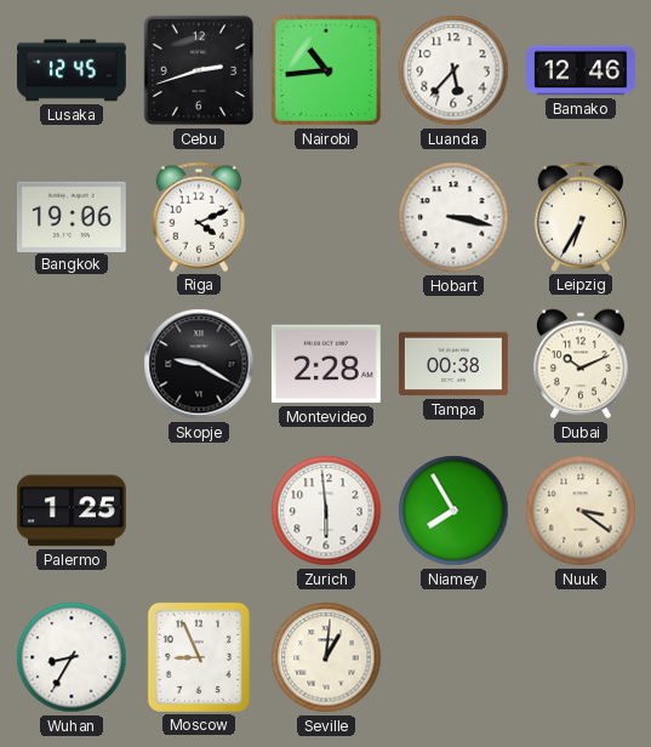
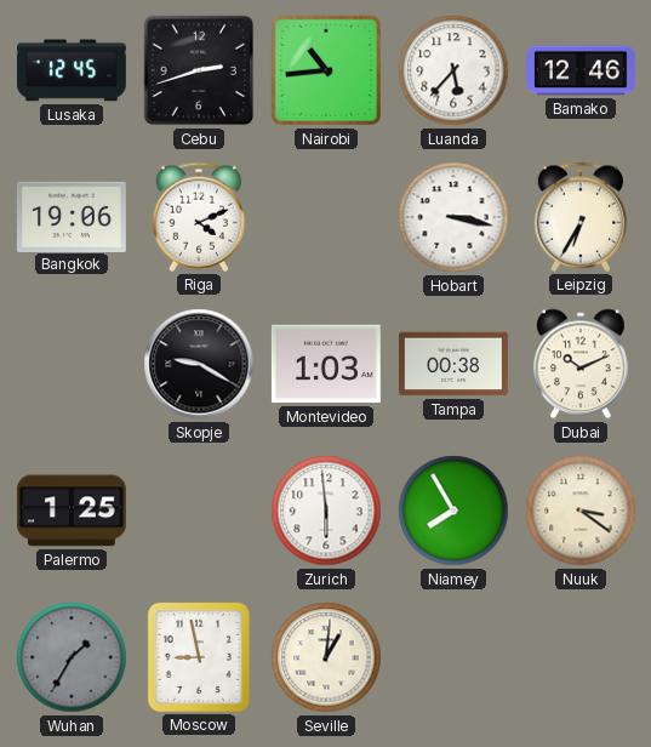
Montevideo: 2:28 -> 1:03
Wuhan: 8:35 -> 1:35
Wuhan dial: white -> grey
Moscow: 8:56 -> 8:58
